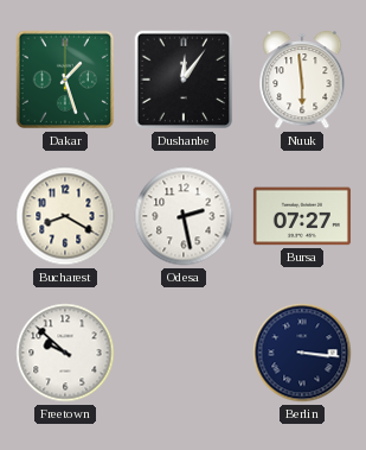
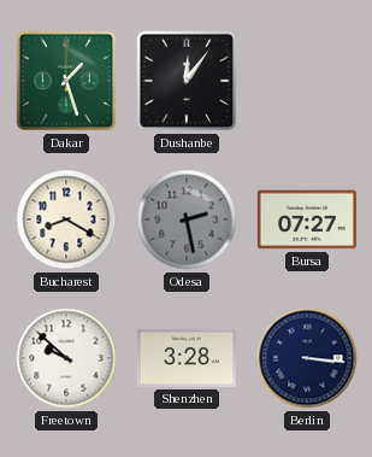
Nuuk: 5:59 -> none
Odesa dial: white -> grey
Shenzhen: none -> 3:28
